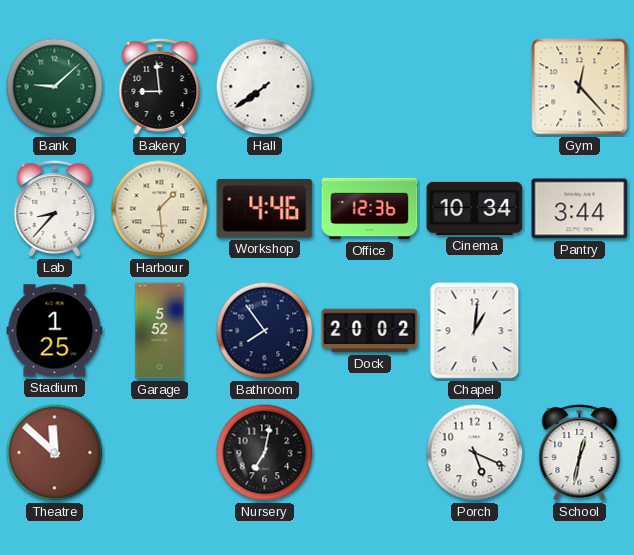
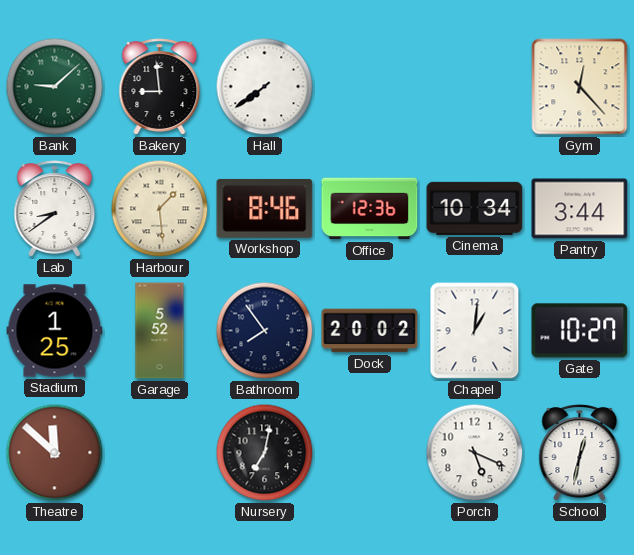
Lab: 8:37 -> 8:39
Workshop: 4:46 -> 8:46
Gate: none -> 10:27
